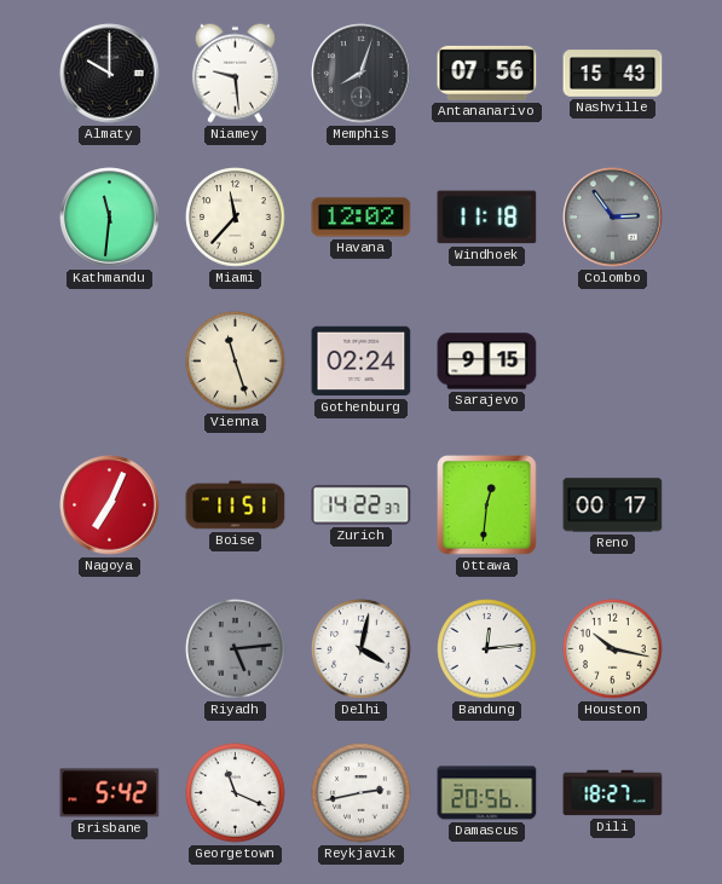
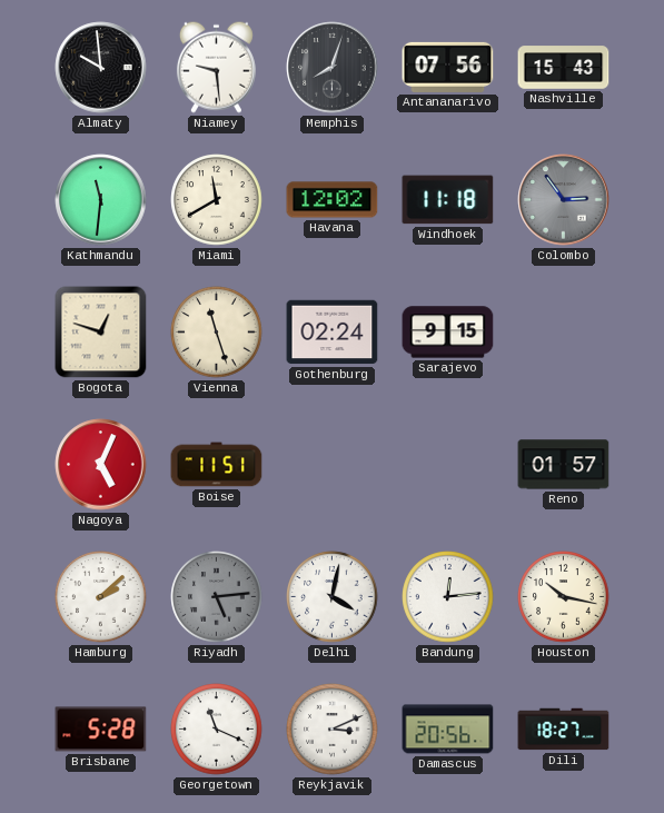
Almaty: 10:00 -> 9:59
Miami: 11:37 -> 11:40
Bogota: none -> 12:48
Nagoya: 7:04 -> 5:04
Zurich: 14:22 -> none
Ottawa: 12:31 -> none
Reno: 00:17 -> 01:57
Hamburg: none -> 2:08
Brisbane: 5:42 -> 5:28
Reykjavik: 2:43 -> 3:11
